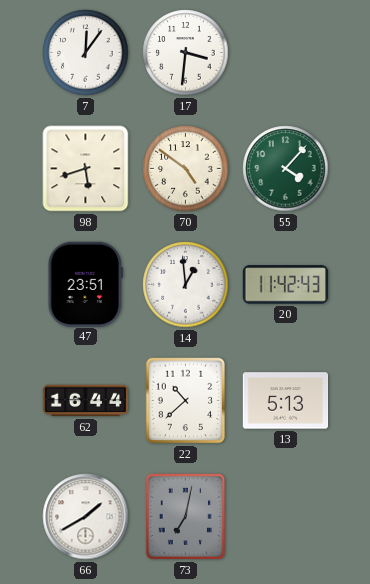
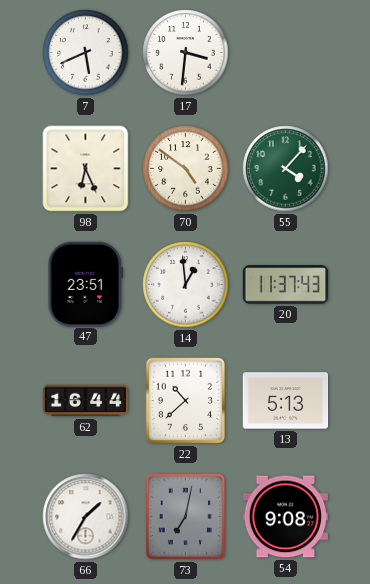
7: 12:06 -> 5:41
98: 5:42 -> 6:26
20: 11:42 -> 11:37
66: 1:40 -> 1:35
54: none -> 9:08
